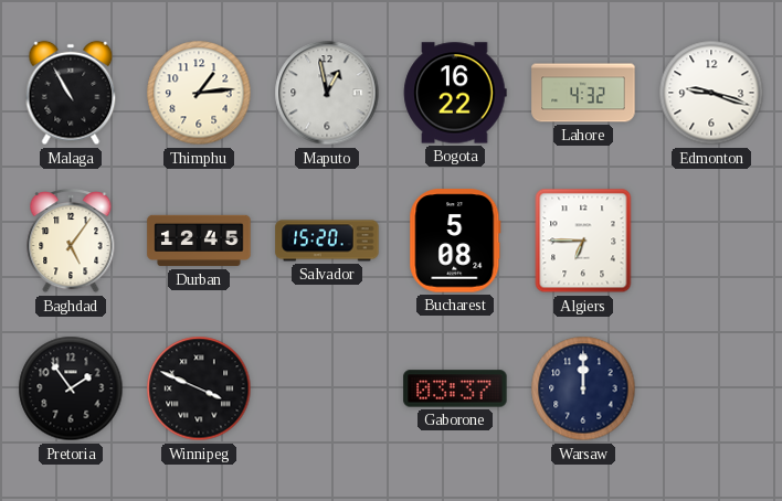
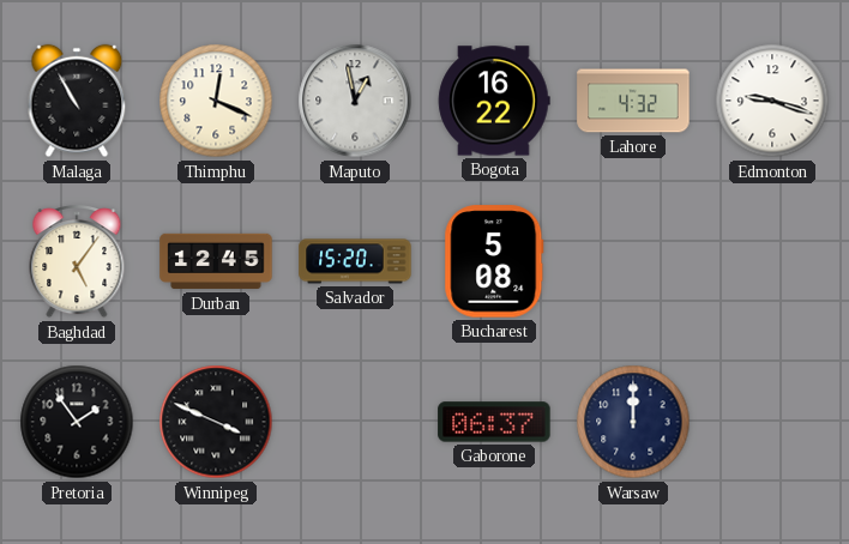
Thimphu: 1:14 -> 12:19
Algiers: 6:45 -> none
Gaborone: 03:37 -> 06:37
